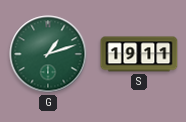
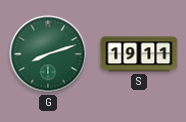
G: 1:12 -> 8:12
